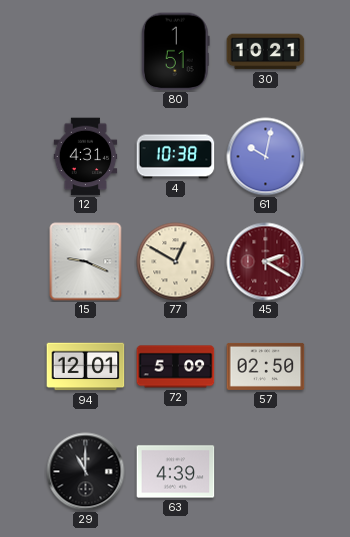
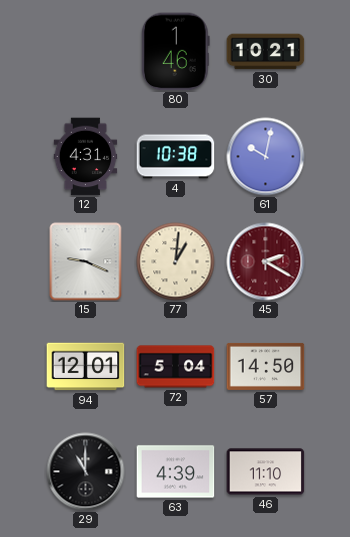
80: 1:51 -> 1:46
77: 12:50 -> 1:01
72: 5:09 -> 5:04
57: 02:50 -> 14:50
46: none -> 11:10
